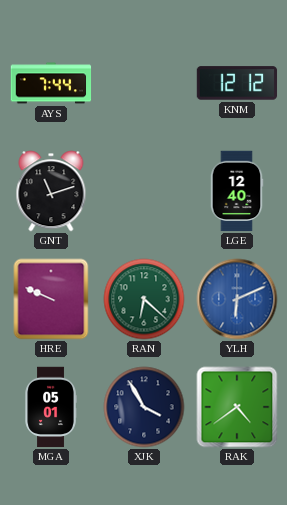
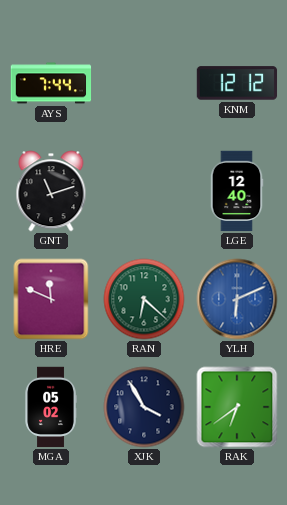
HRE: 9:49 -> 11:49
MGA: 05:01 -> 05:02
RAK: 4:39 -> 6:39
